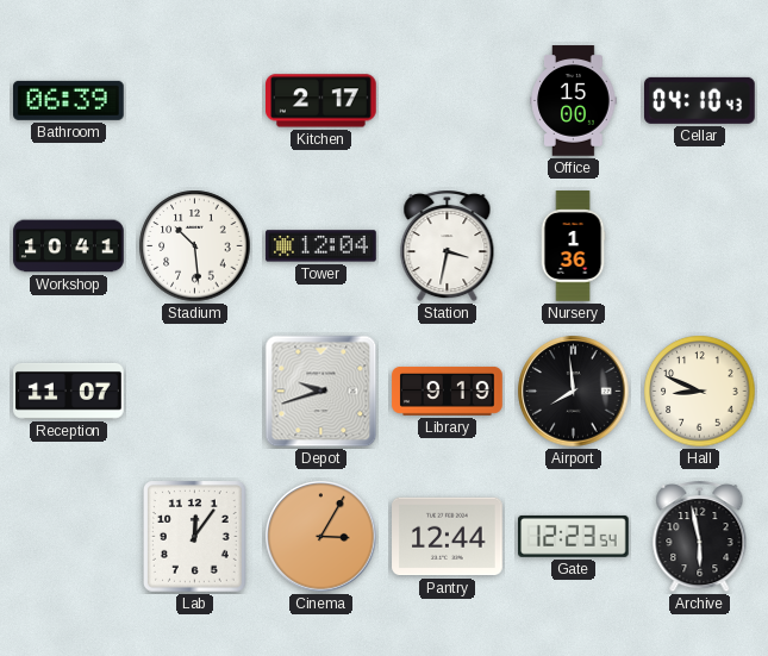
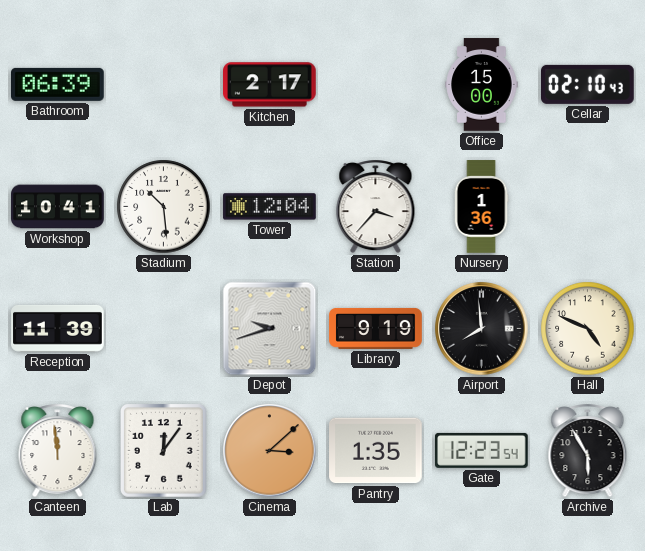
Cellar: 04:10 -> 02:10
Station: 3:32 -> 3:37
Reception: 11:07 -> 11:39
Hall: 8:49 -> 4:49
Canteen: none -> 11:59
Cinema: 3:05 -> 3:08
Pantry: 12:44 -> 1:35
Archive: 5:58 -> 5:55
